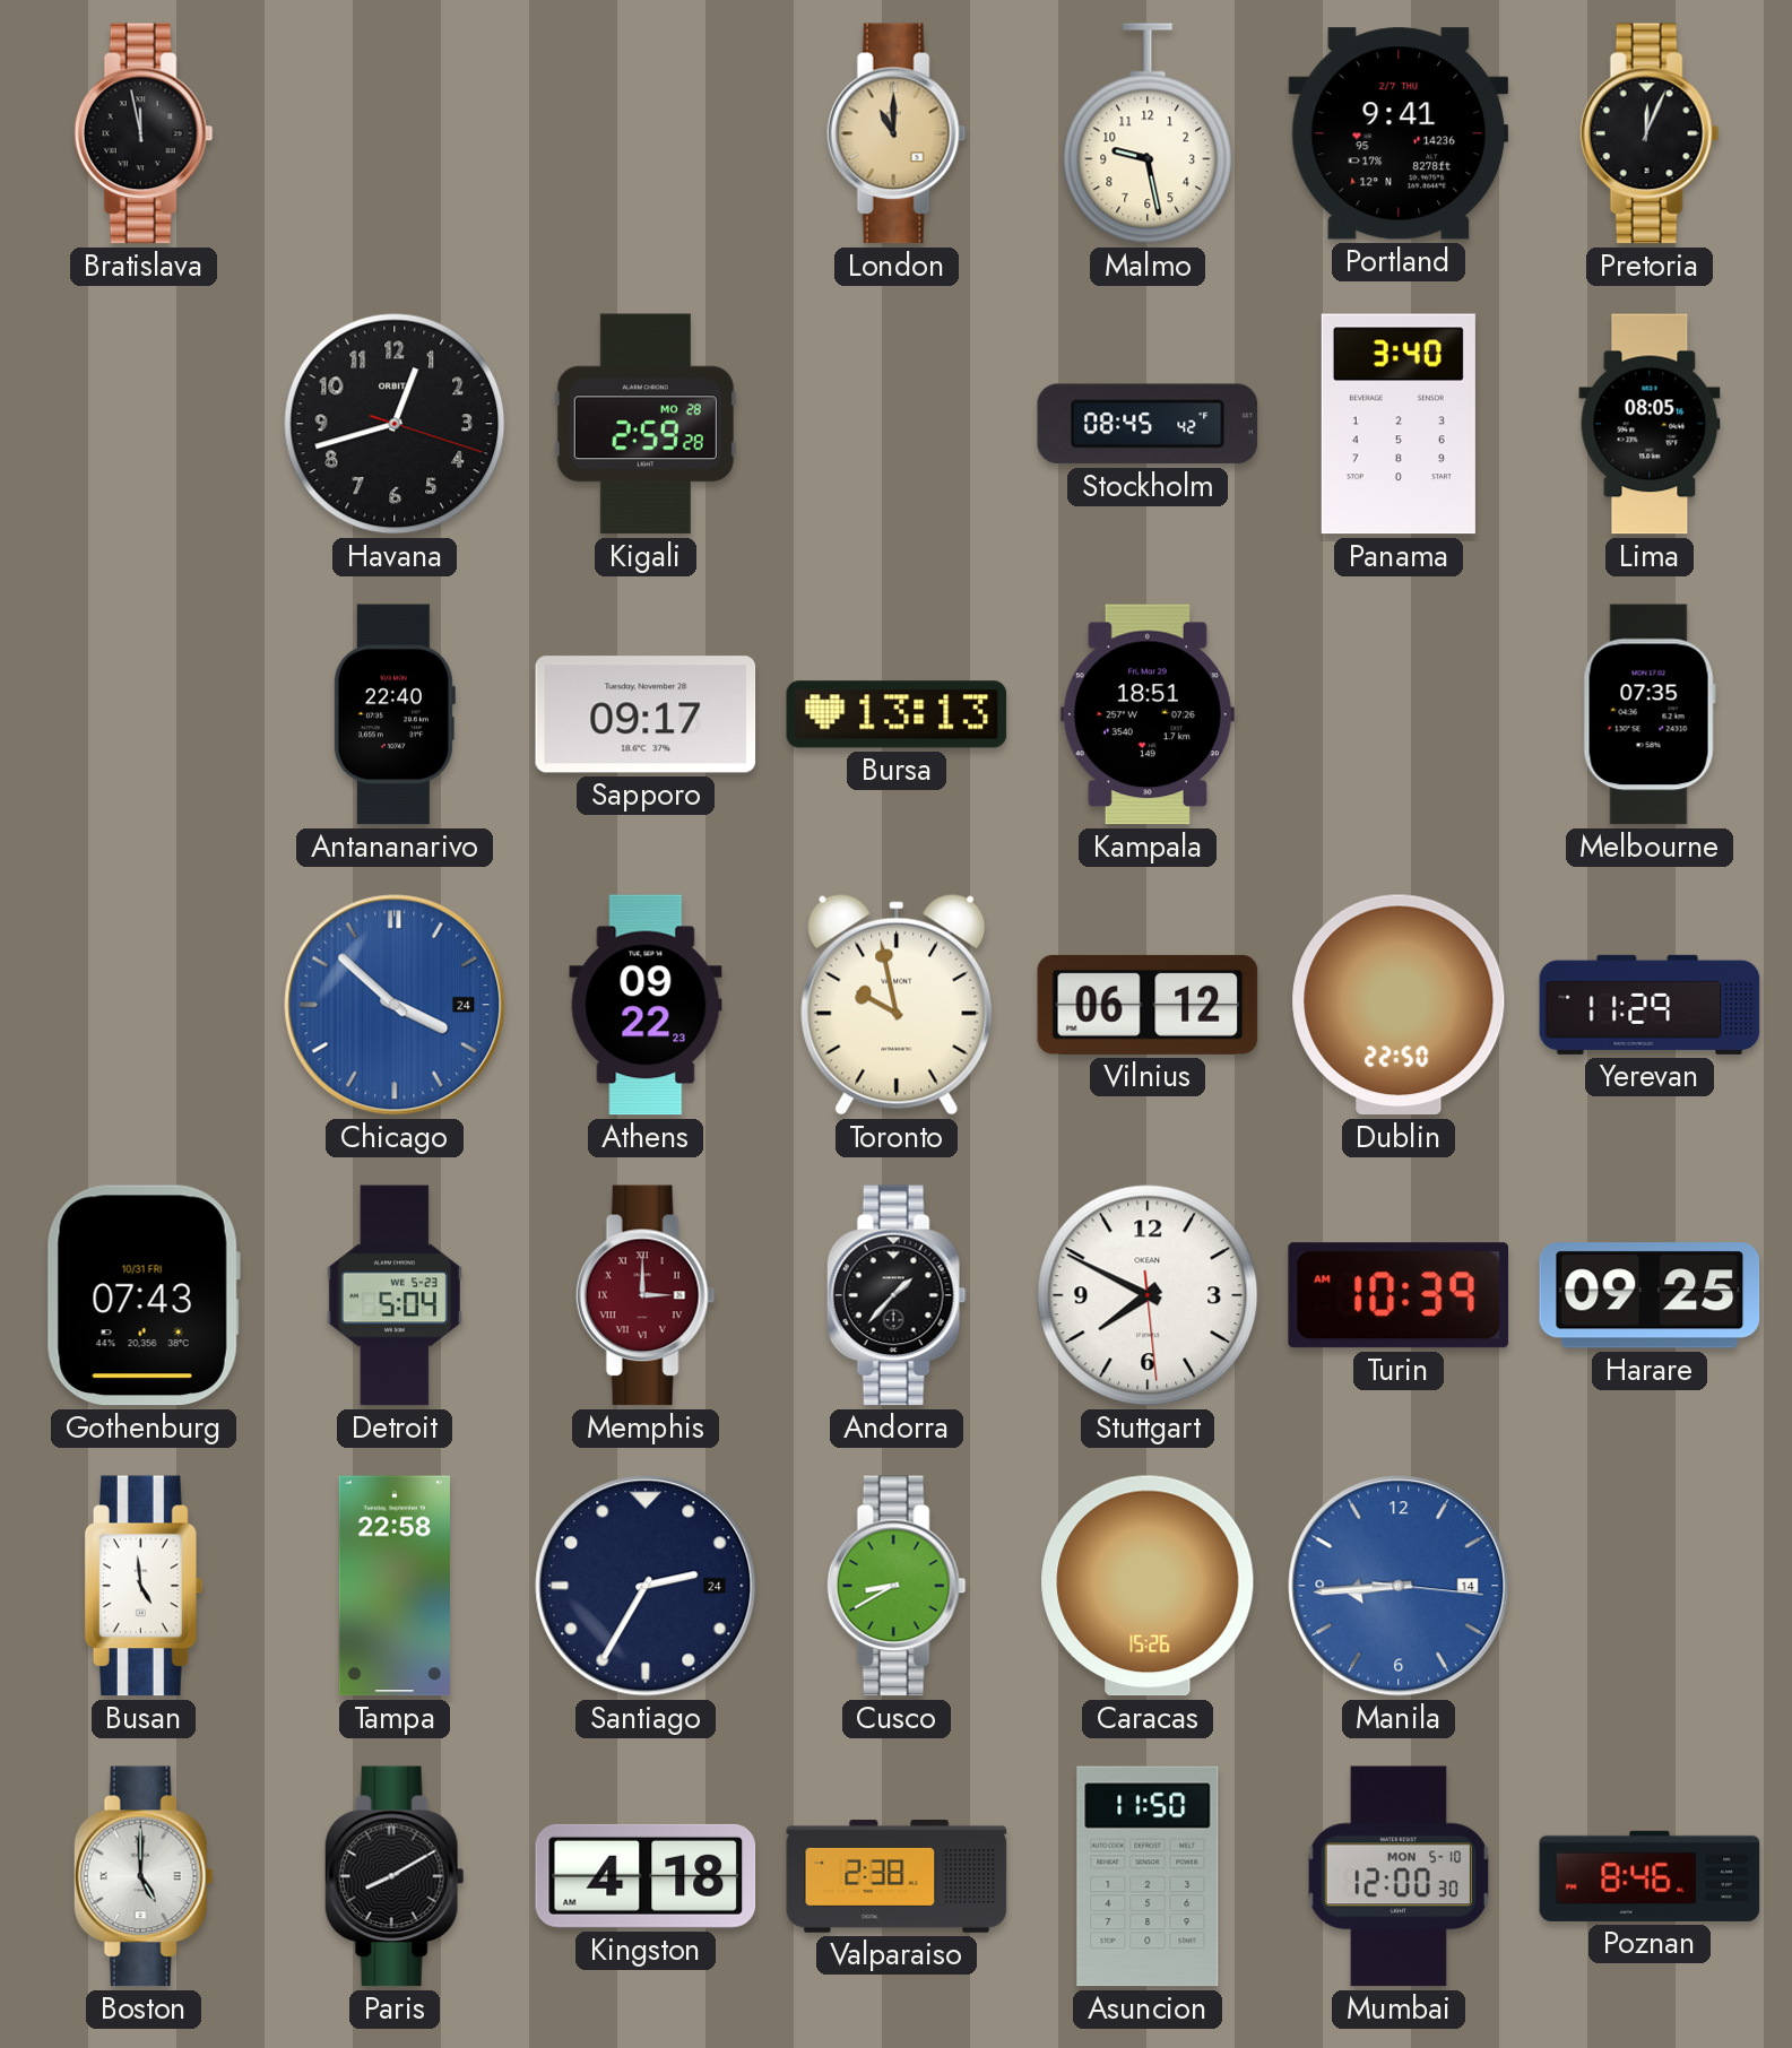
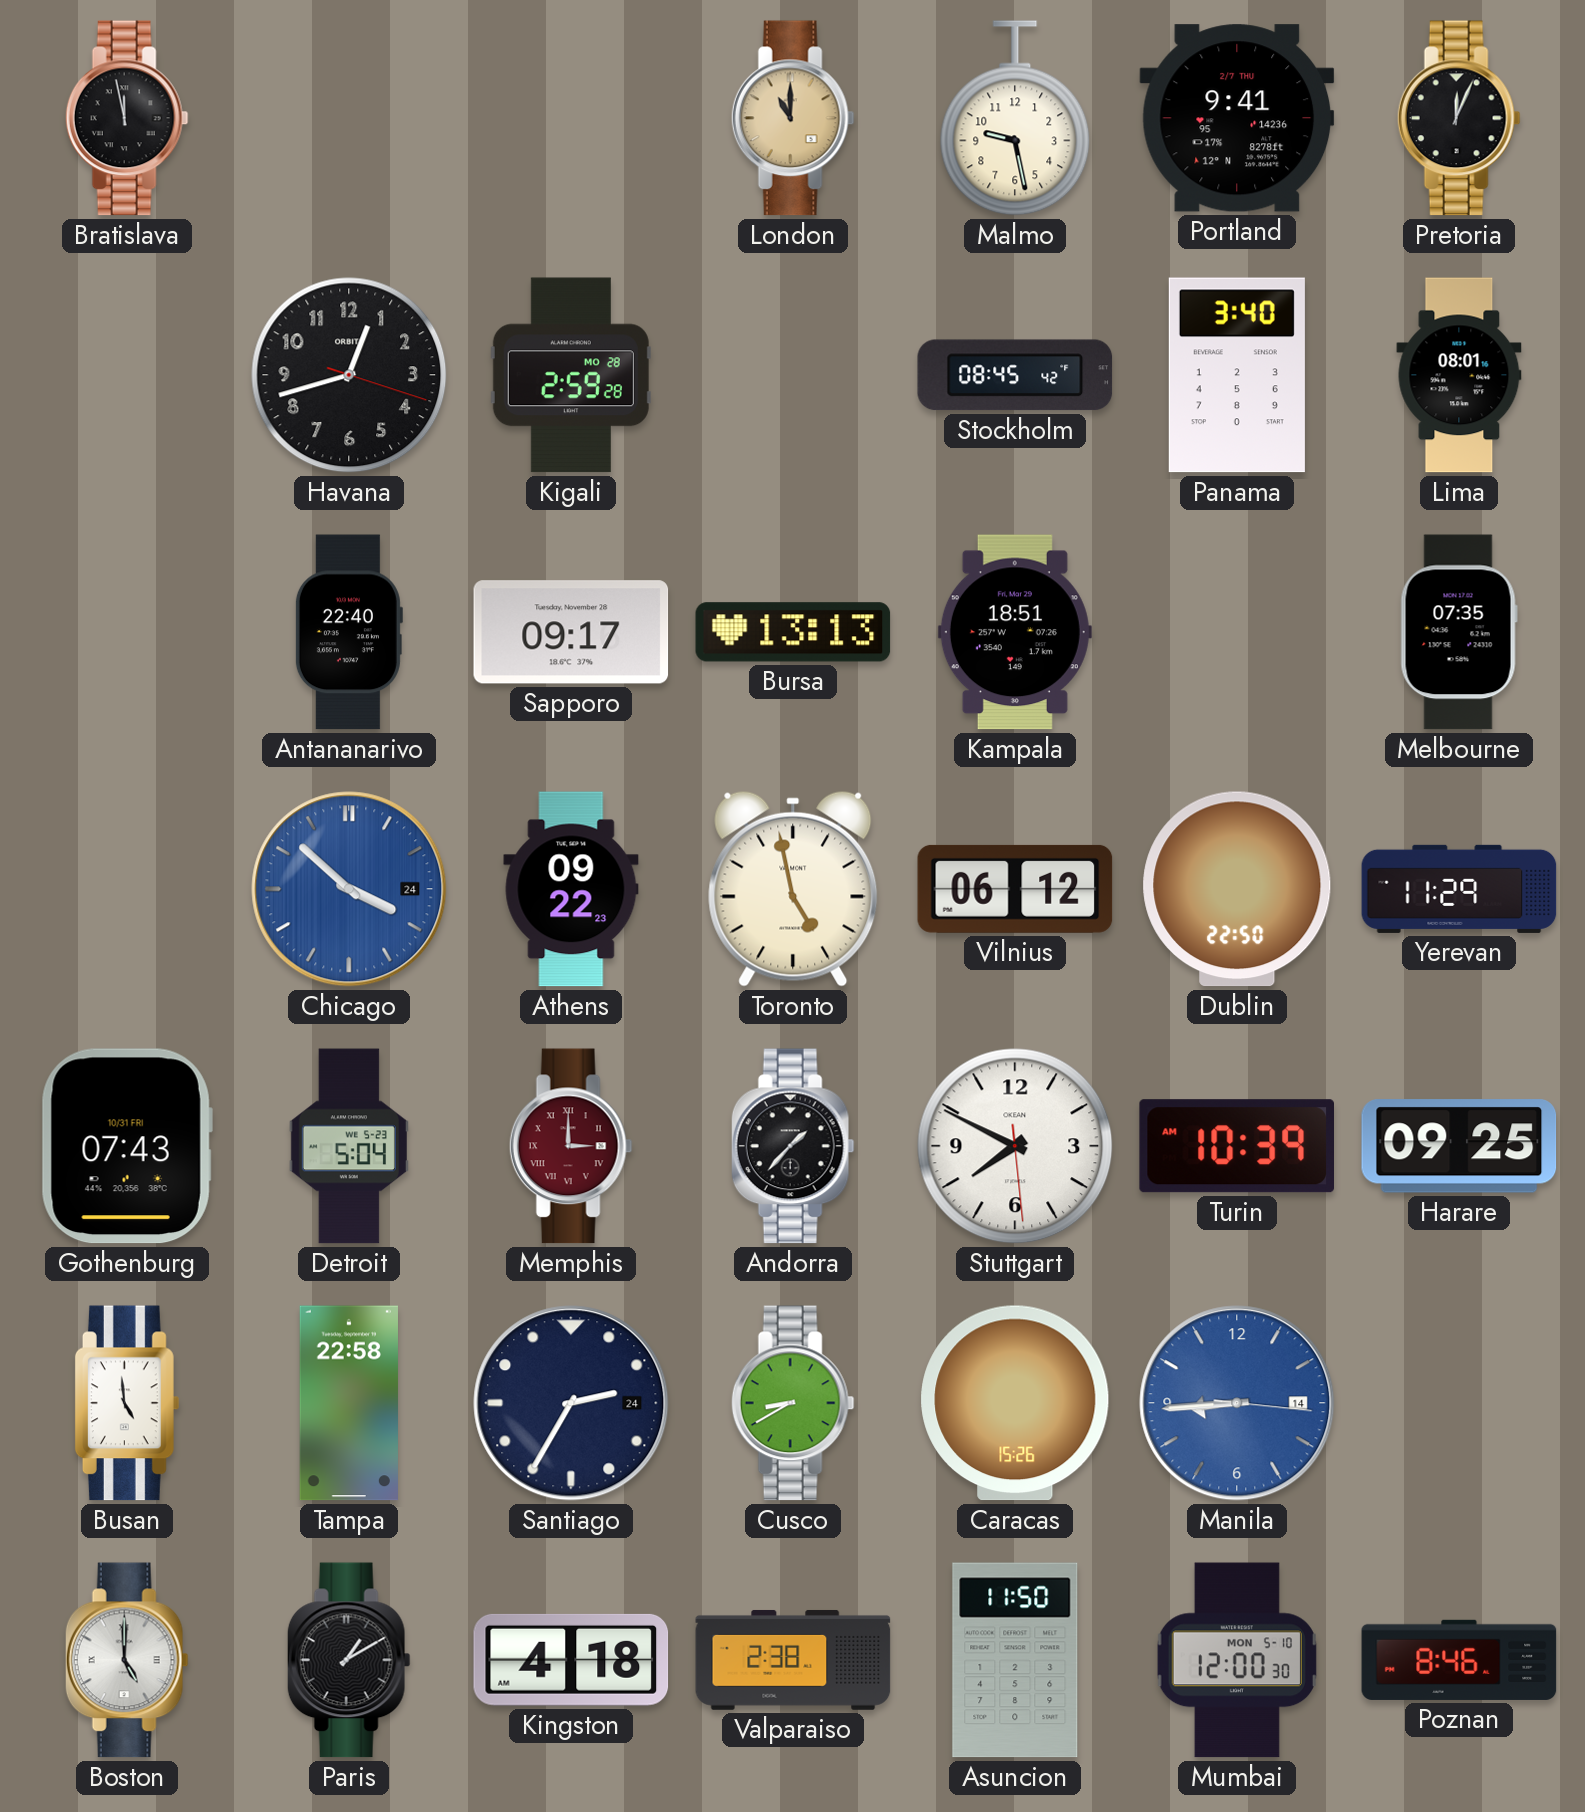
Lima: 08:05 -> 08:01
Toronto: 9:58 -> 4:58
Paris: 8:10 -> 1:10
